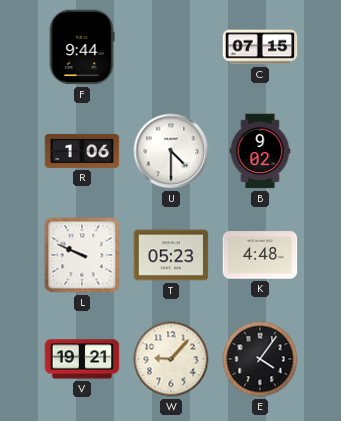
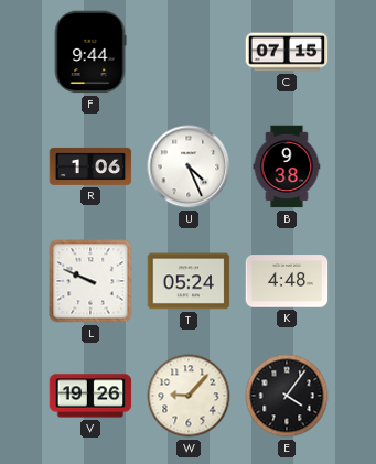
U: 4:30 -> 4:26
B: 9:02 -> 9:38
T: 05:23 -> 05:24
V: 19:21 -> 19:26
